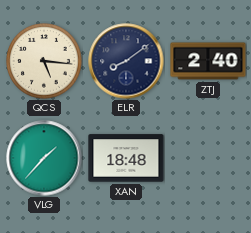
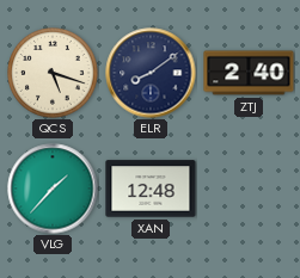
QCS: 5:16 -> 5:18
XAN: 18:48 -> 12:48
